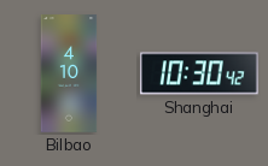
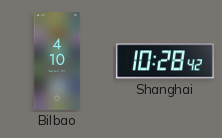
Shanghai: 10:30 -> 10:28
